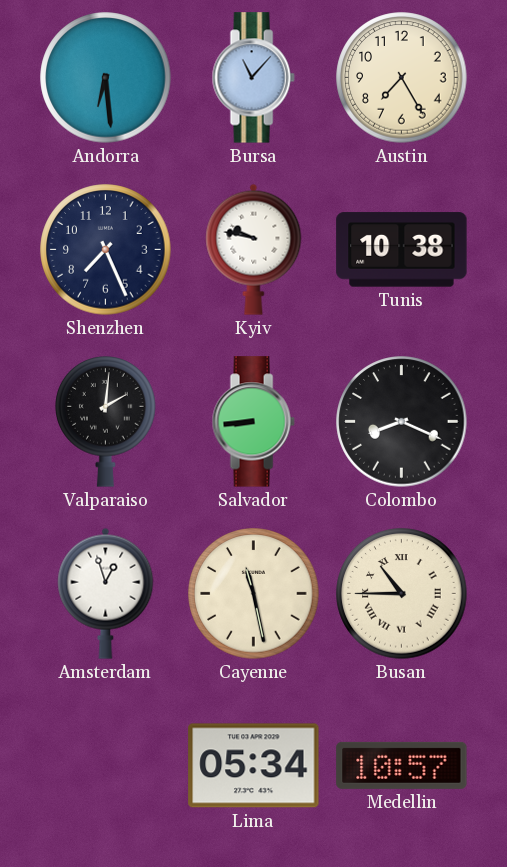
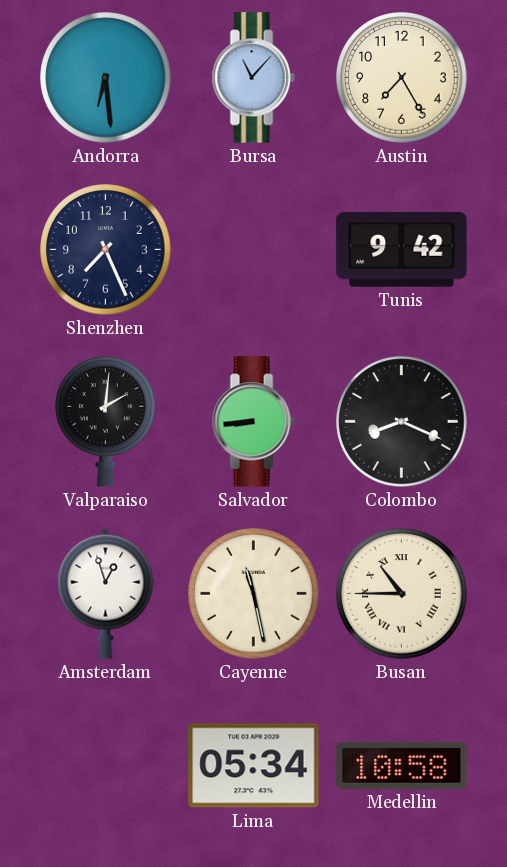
Kyiv: 9:47 -> none
Tunis: 10:38 -> 9:42
Medellin: 10:57 -> 10:58
